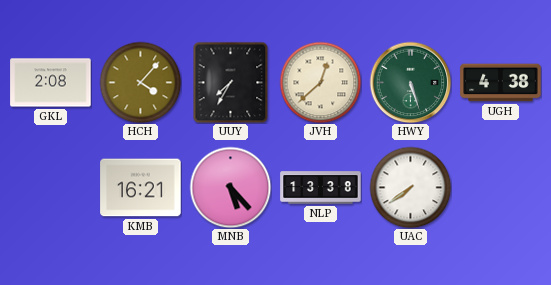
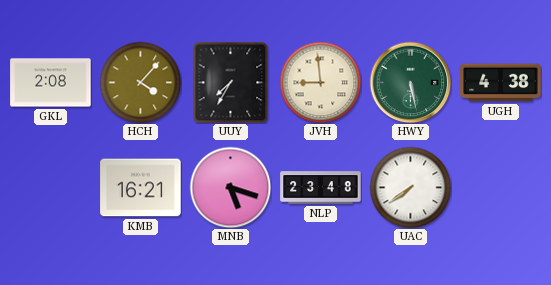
JVH: 12:38 -> 8:59
HWY: 5:27 -> 5:28
MNB: 5:23 -> 5:18
NLP: 13:38 -> 23:48
